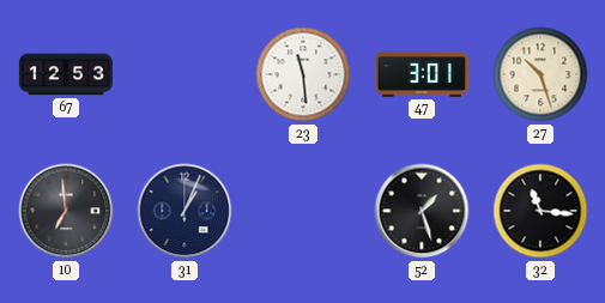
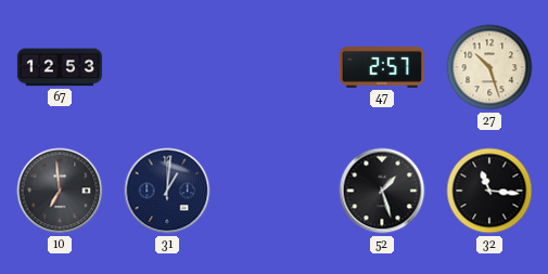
23: 11:29 -> none
47: 3:01 -> 2:57
31: 1:04 -> 1:01
